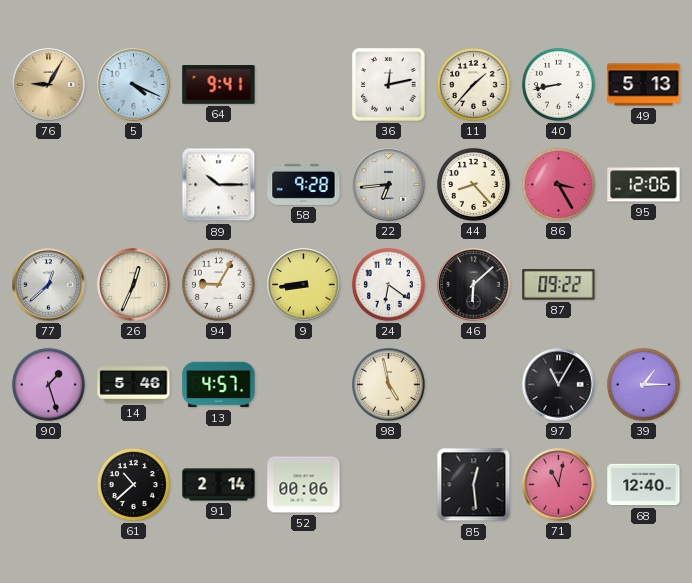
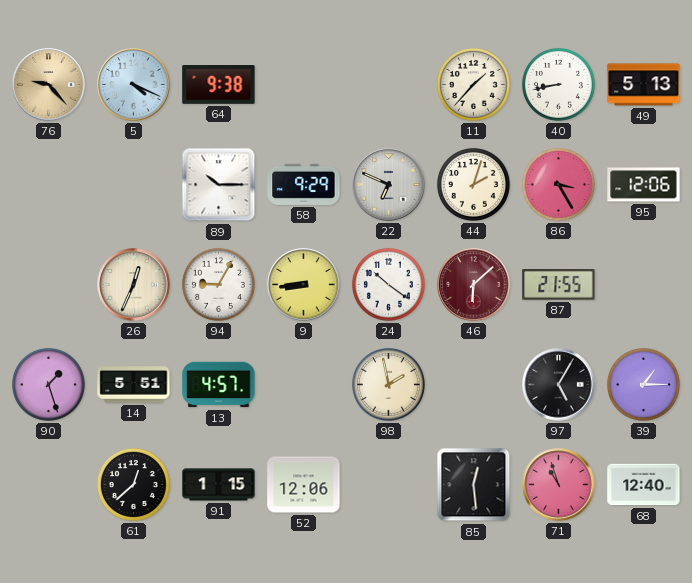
76: 9:05 -> 9:23
64: 9:41 -> 9:38
36: 12:13 -> none
58: 9:28 -> 9:29
22: 6:44 -> 6:49
44: 8:23 -> 2:03
77: 12:38 -> none
24: 6:21 -> 10:21
46 dial: black -> burgundy
87: 09:22 -> 21:55
14: 5:46 -> 5:51
98: 4:58 -> 1:58
97: 11:05 -> 5:05
61: 10:38 -> 12:38
91: 2:14 -> 1:15
52: 00:06 -> 12:06
71: 11:02 -> 10:57
